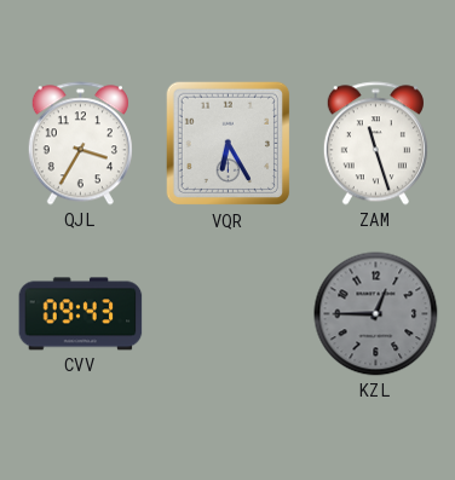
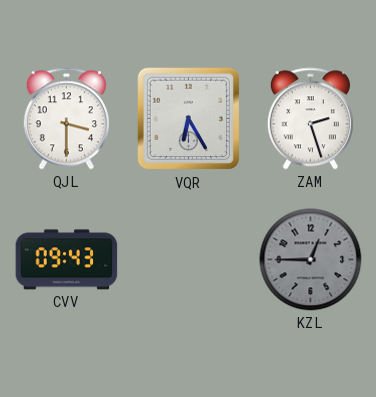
QJL: 3:35 -> 3:30
ZAM: 11:27 -> 2:27
